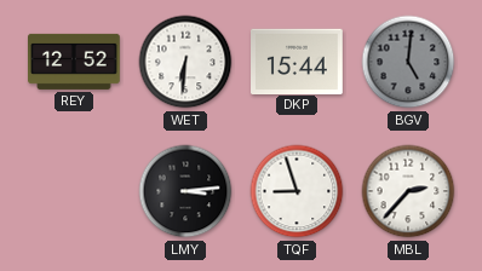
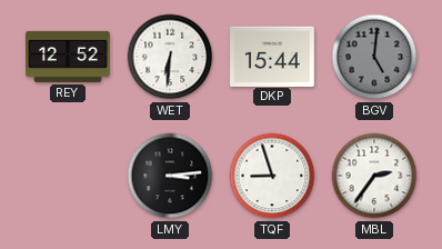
MBL: 2:37 -> 2:36
